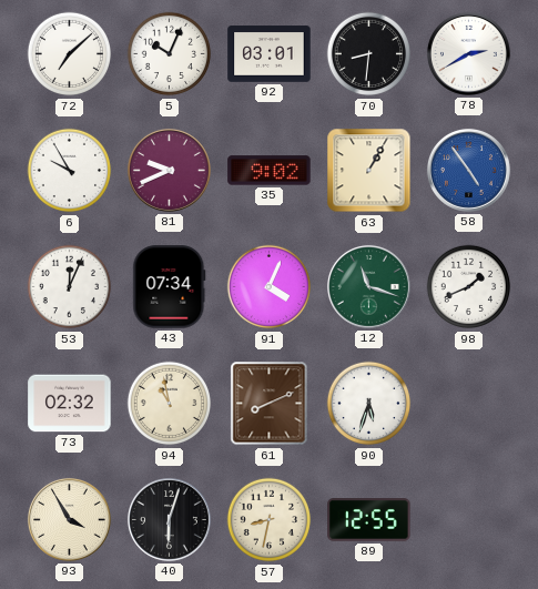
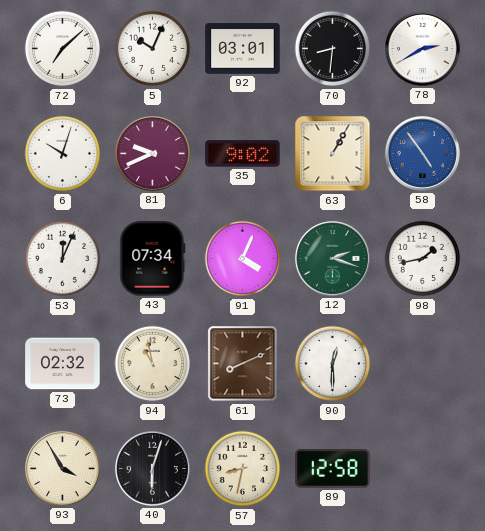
6: 9:55 -> 10:03
12: 11:18 -> 2:18
98: 1:41 -> 1:43
90: 5:33 -> 12:30
89: 12:55 -> 12:58
